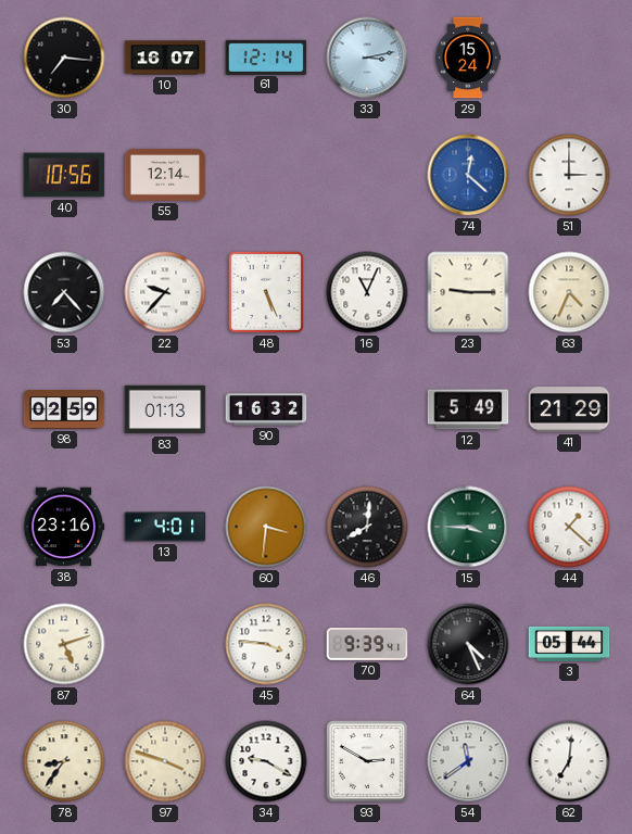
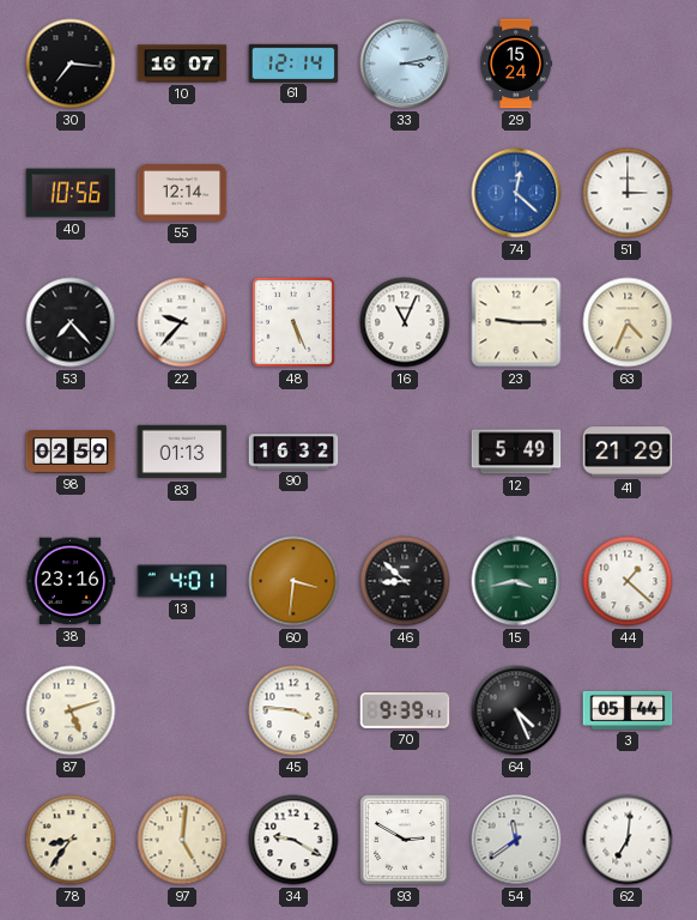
46: 8:01 -> 8:52
15: 3:45 -> 3:43
97: 3:48 -> 5:01
